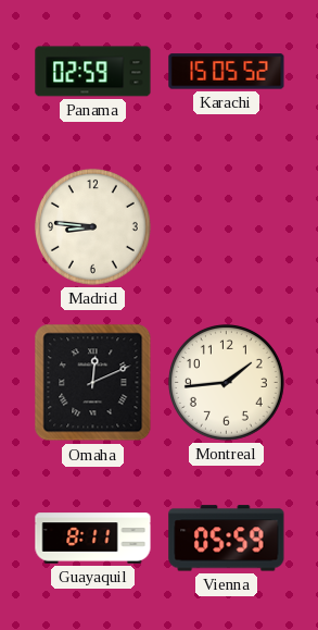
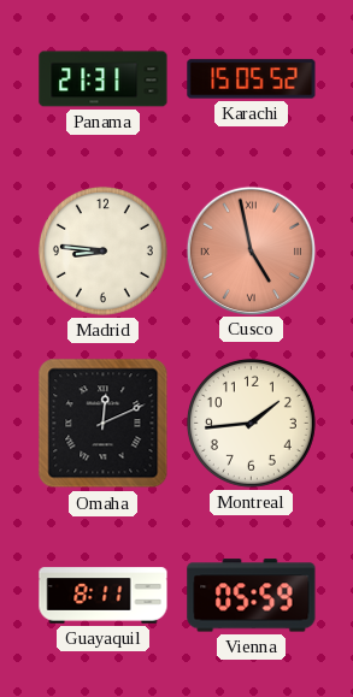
Panama: 02:59 -> 21:31
Cusco: none -> 4:58
